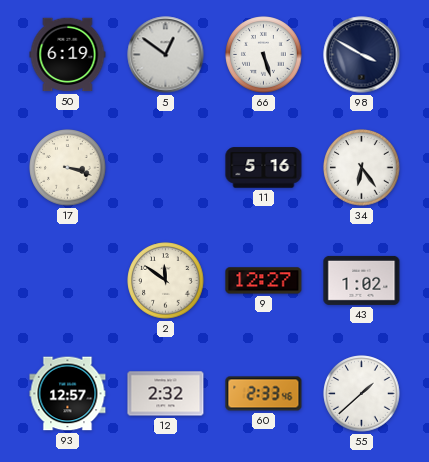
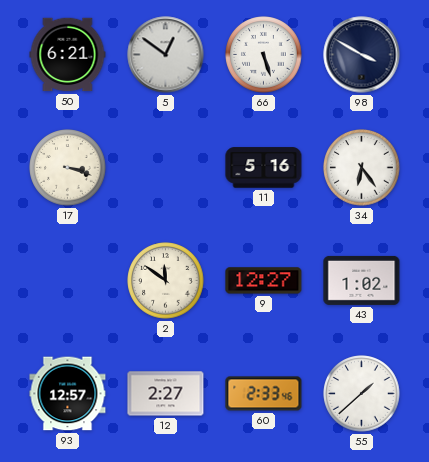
50: 6:19 -> 6:21
12: 2:32 -> 2:27
